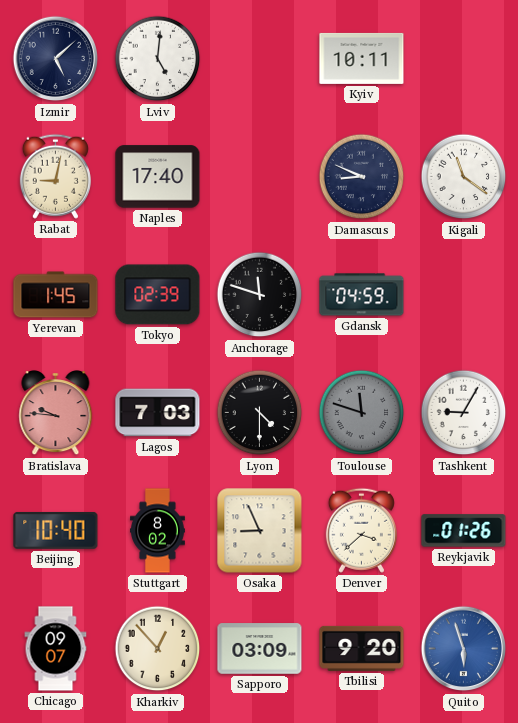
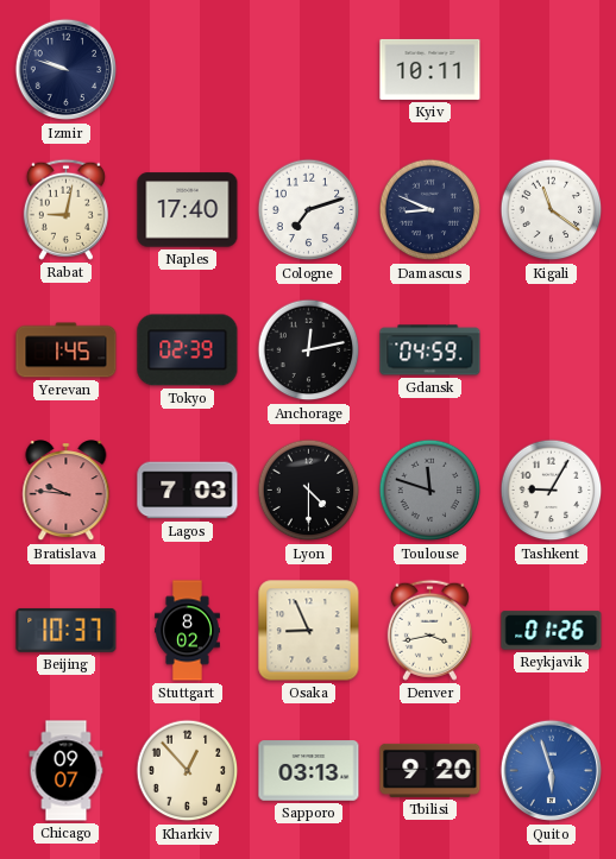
Izmir: 5:08 -> 9:48
Lviv: 5:01 -> none
Cologne: none -> 7:12
Anchorage: 11:48 -> 12:13
Beijing: 10:40 -> 10:37
Denver: 3:38 -> 3:43
Sapporo: 03:09 -> 03:13
